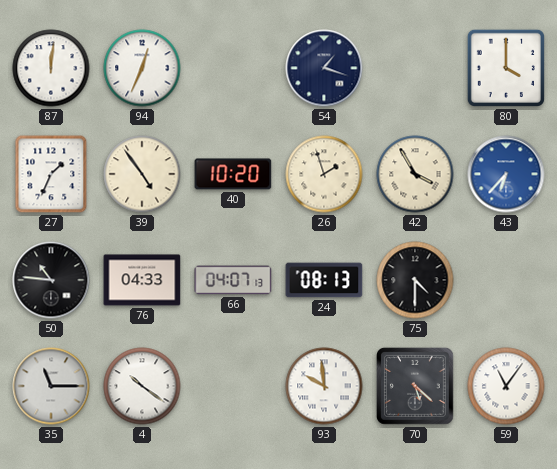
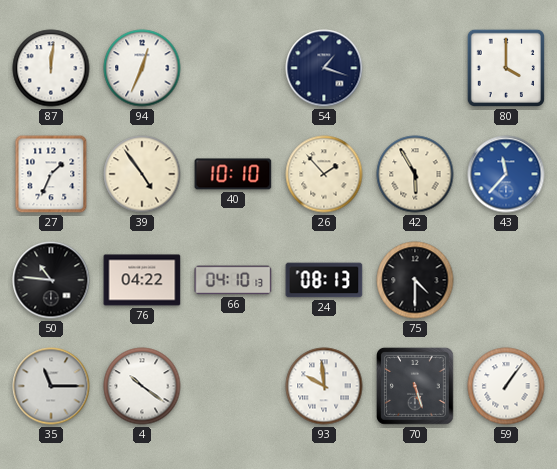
40: 10:20 -> 10:10
26: 1:57 -> 1:53
42: 3:55 -> 5:55
43: 6:37 -> 11:37
76: 04:33 -> 04:22
66: 04:07 -> 04:10
70: 5:22 -> 5:27
59: 11:06 -> 1:06
